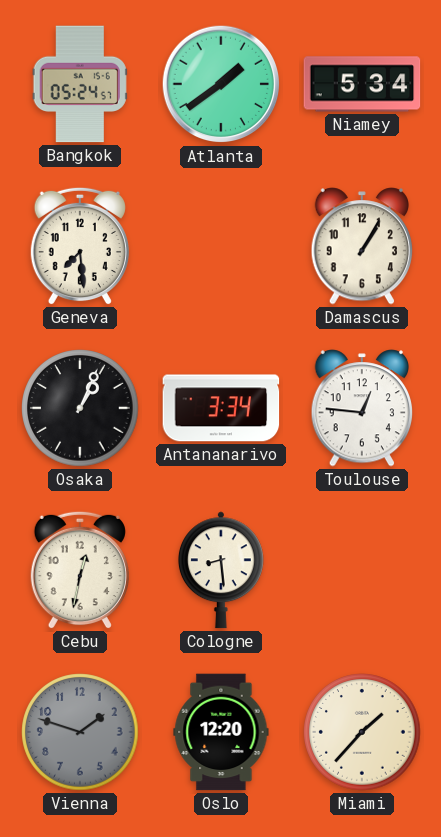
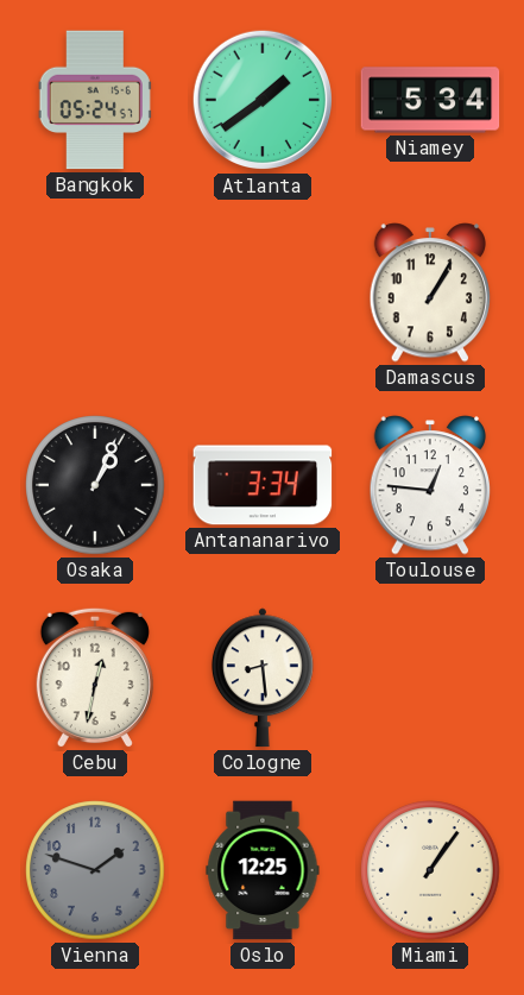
Geneva: 7:29 -> none
Oslo: 12:20 -> 12:25
Miami: 1:37 -> 1:06
